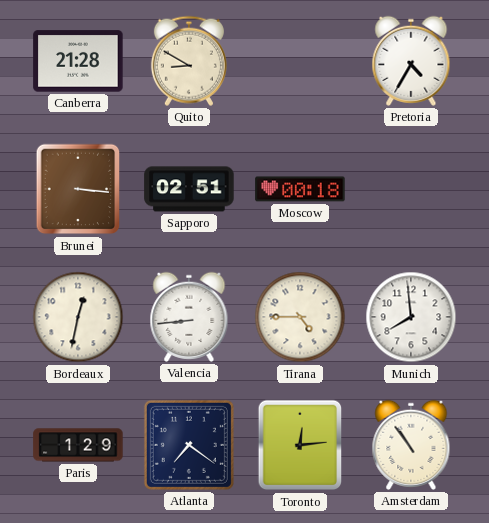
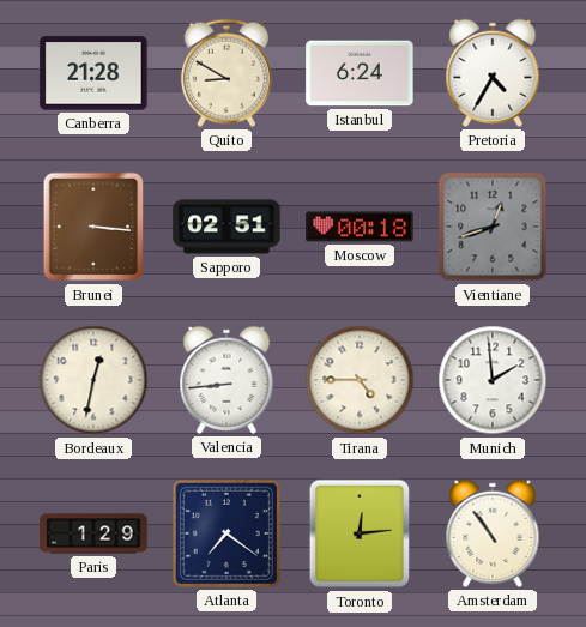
Istanbul: none -> 6:24
Vientiane: none -> 12:42
Munich: 7:59 -> 1:59
